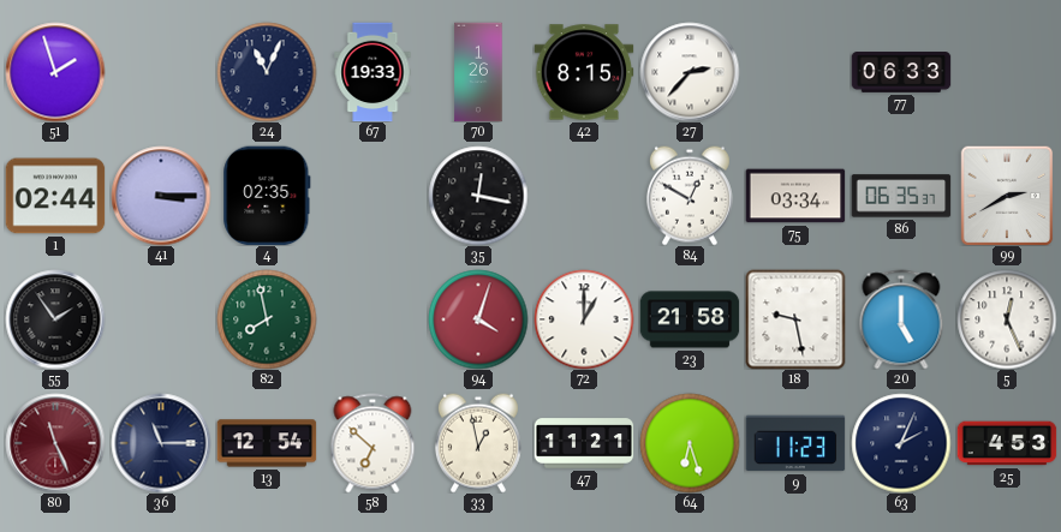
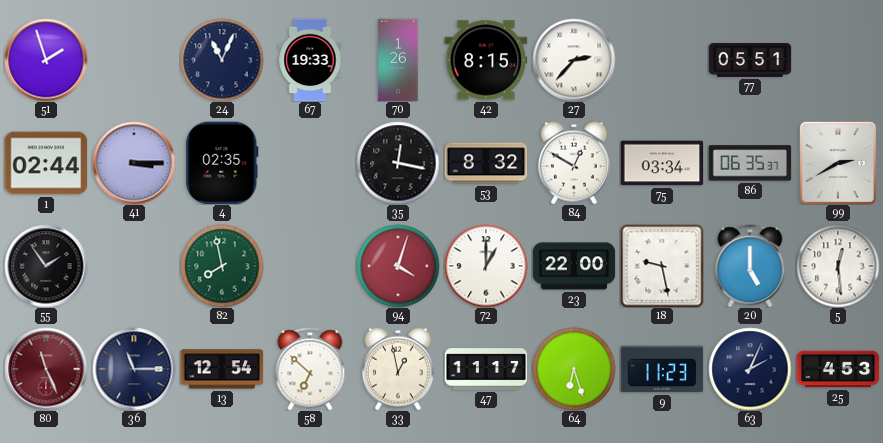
77: 06:33 -> 05:51
53: none -> 8:32
23: 21:58 -> 22:00
5: 12:26 -> 12:29
47: 11:21 -> 11:17
